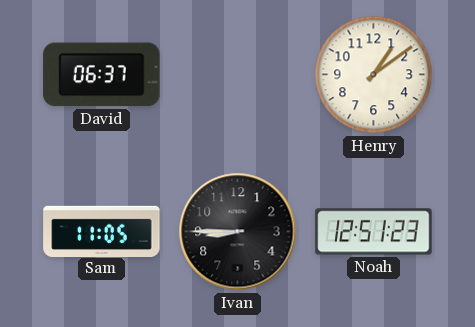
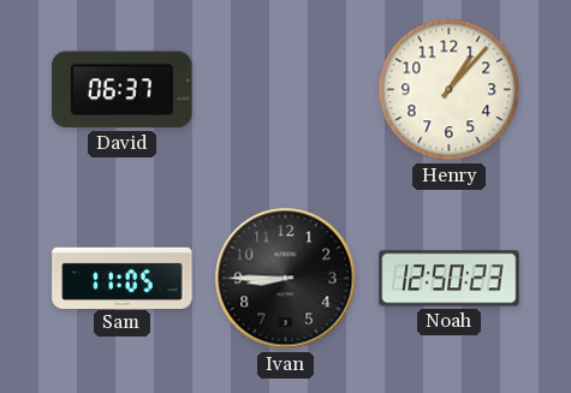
Henry: 1:09 -> 1:07
Noah: 12:51 -> 12:50
